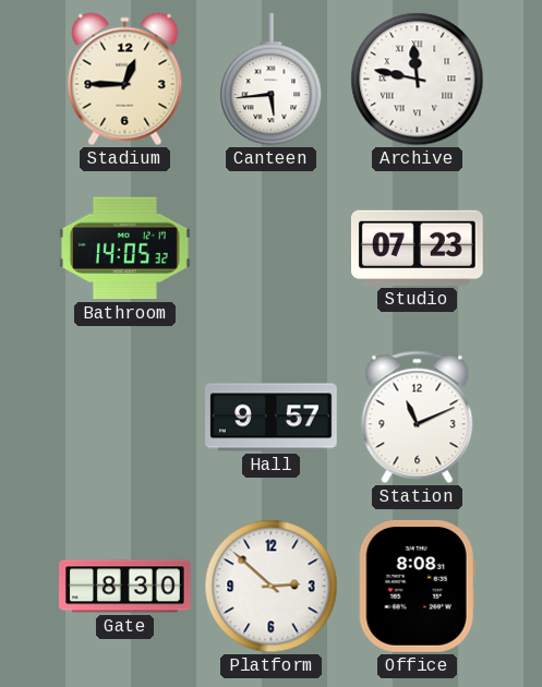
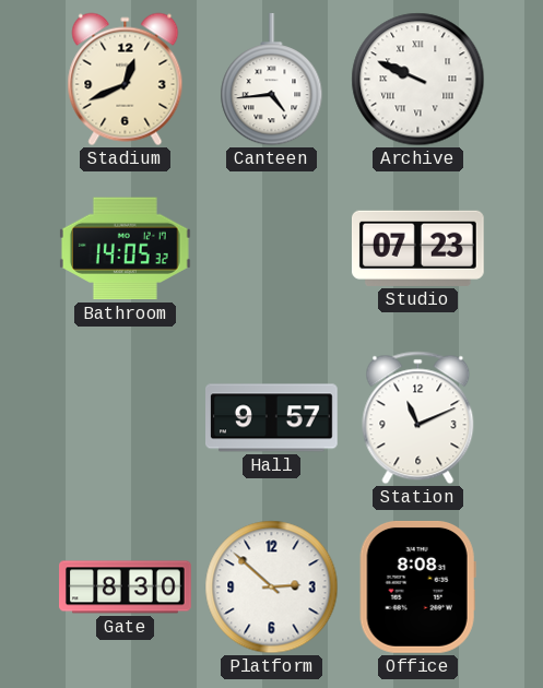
Stadium: 12:45 -> 12:41
Canteen: 5:44 -> 4:44
Archive: 11:47 -> 9:49
